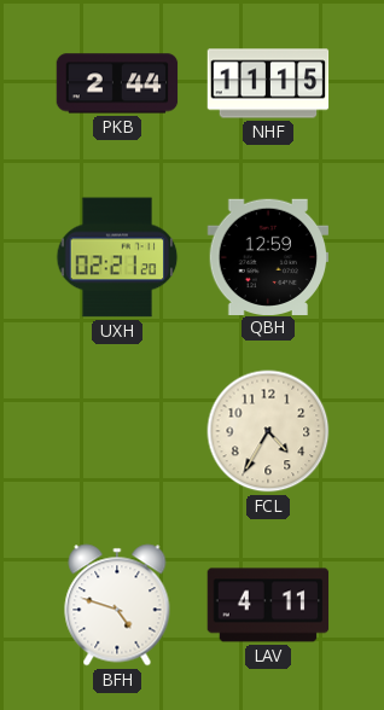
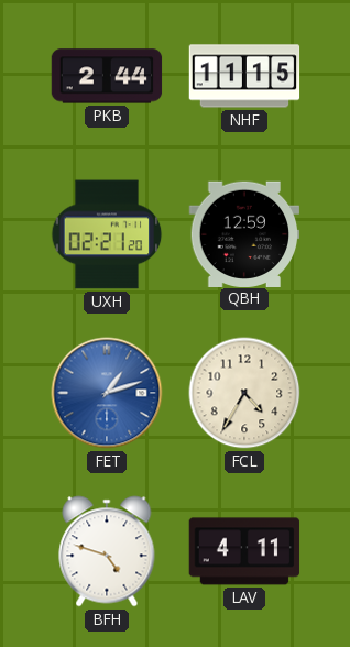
FET: none -> 1:12
